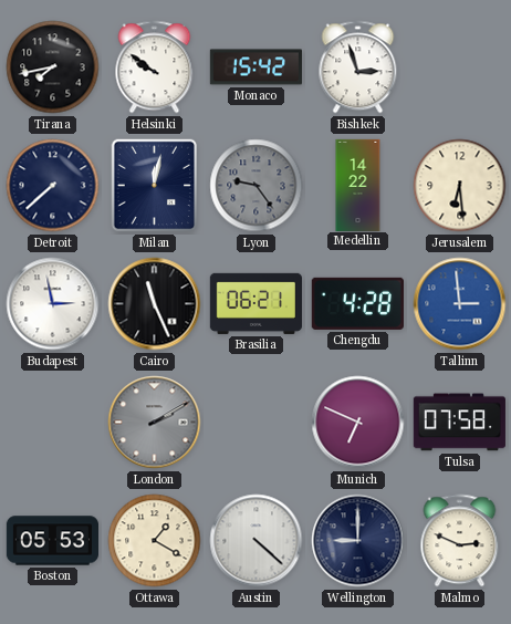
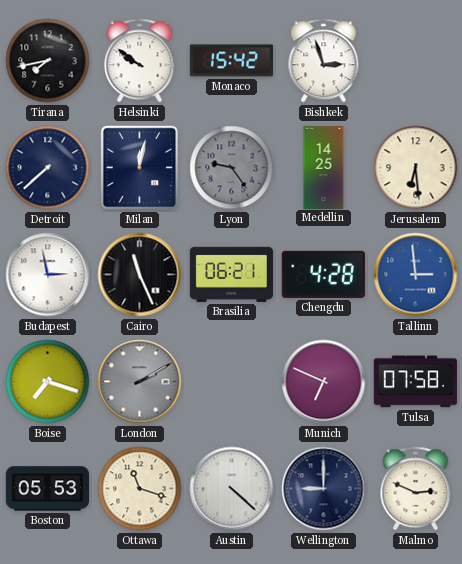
Medellin: 14:22 -> 14:25
Boise: none -> 7:18
Ottawa: 1:20 -> 11:18
